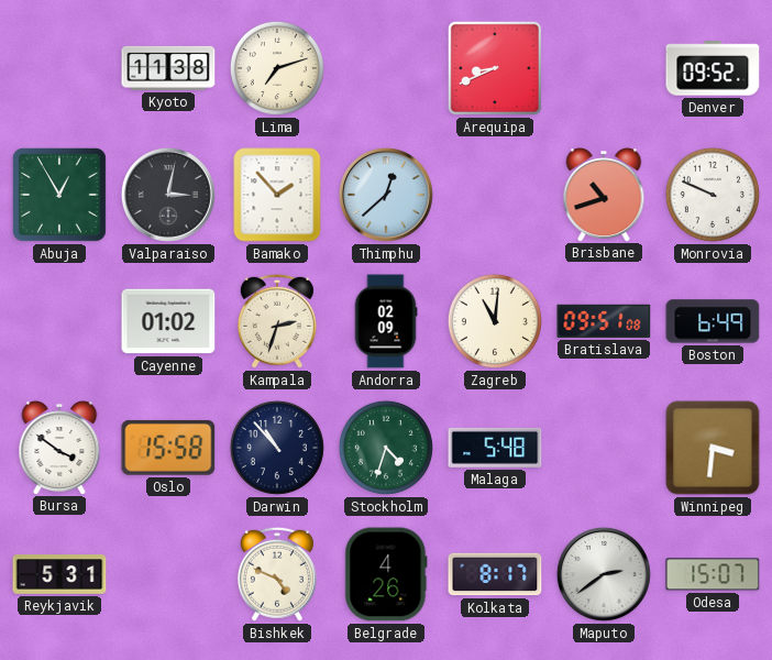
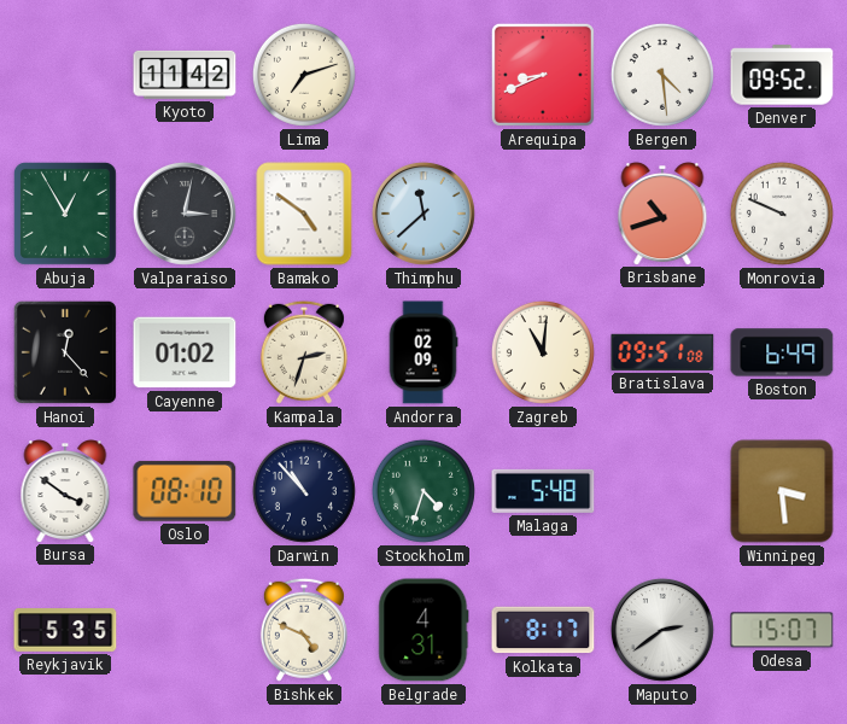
Kyoto: 11:38 -> 11:42
Bergen: none -> 4:29
Bamako: 1:53 -> 4:51
Thimphu: 12:38 -> 11:38
Hanoi: none -> 12:23
Oslo: 15:58 -> 08:10
Winnipeg: 3:31 -> 3:29
Reykjavik: 5:31 -> 5:35
Belgrade: 4:26 -> 4:31
